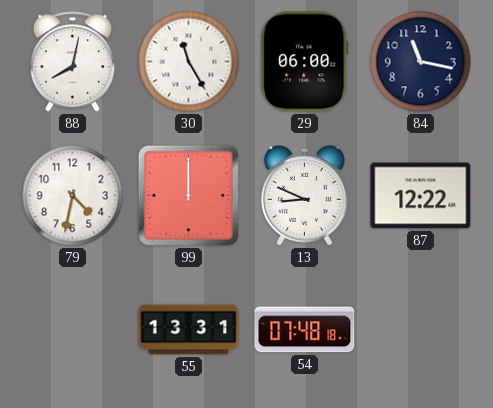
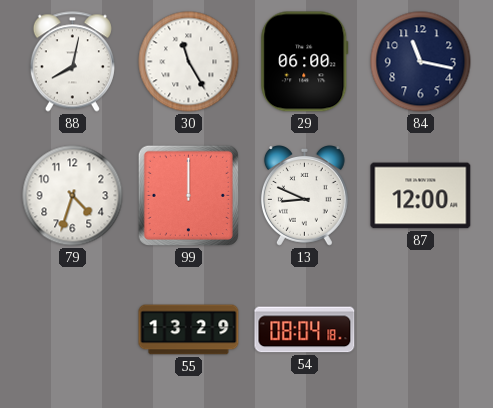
79: 4:32 -> 4:33
87: 12:22 -> 12:00
55: 13:31 -> 13:29
54: 07:48 -> 08:04
